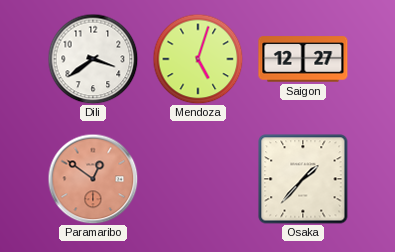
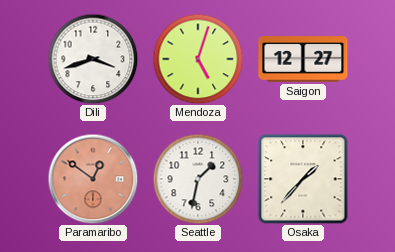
Dili: 3:39 -> 3:42
Seattle: none -> 1:32
